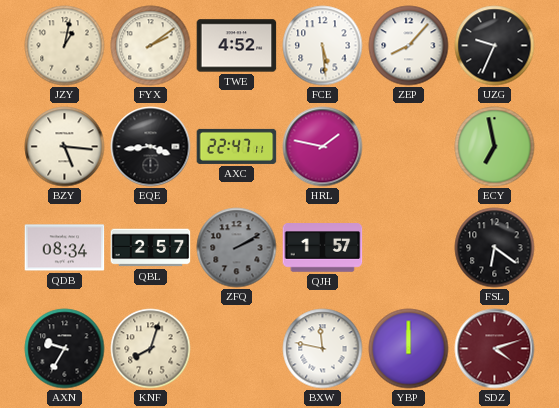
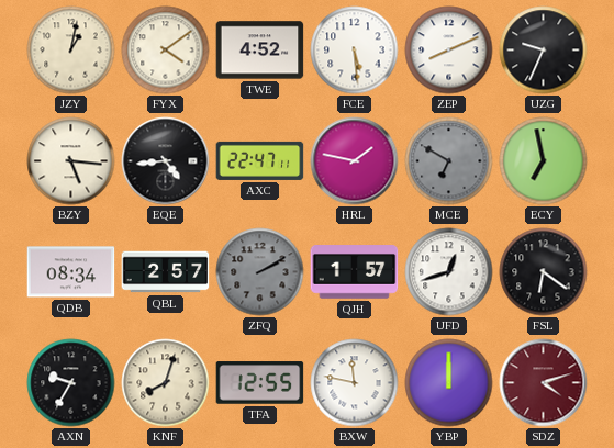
FYX: 2:09 -> 4:09
ZEP: 8:07 -> 8:11
EQE: 3:44 -> 4:44
MCE: none -> 6:50
UFD: none -> 12:42
TFA: none -> 12:55
